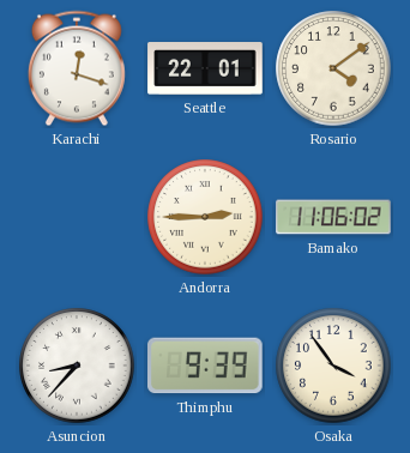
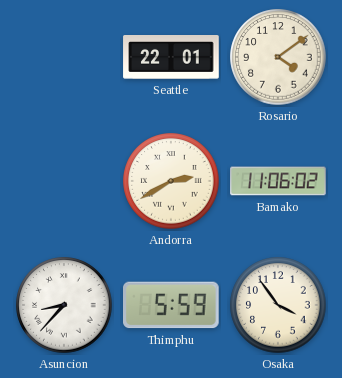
Karachi: 12:18 -> none
Andorra: 2:45 -> 2:40
Thimphu: 9:39 -> 5:59
